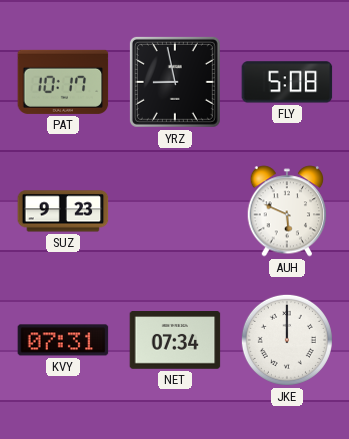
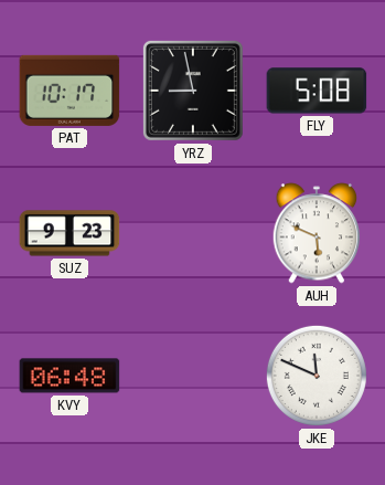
KVY: 07:31 -> 06:48
NET: 07:34 -> none
JKE: 12:00 -> 11:49
